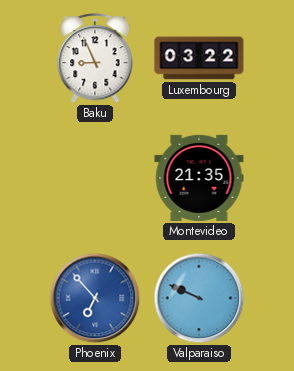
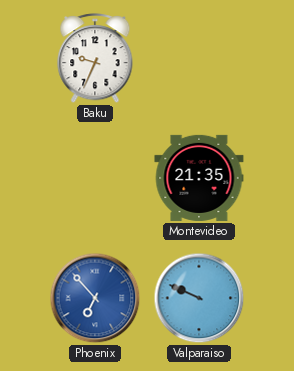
Baku: 8:56 -> 9:34
Luxembourg: 03:22 -> none
